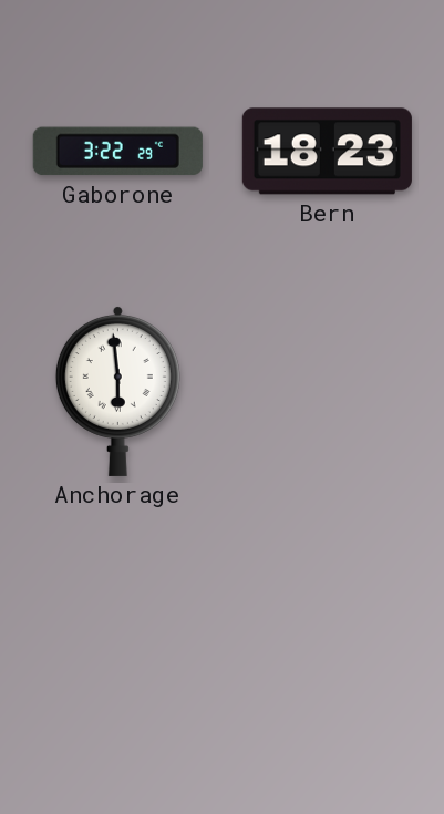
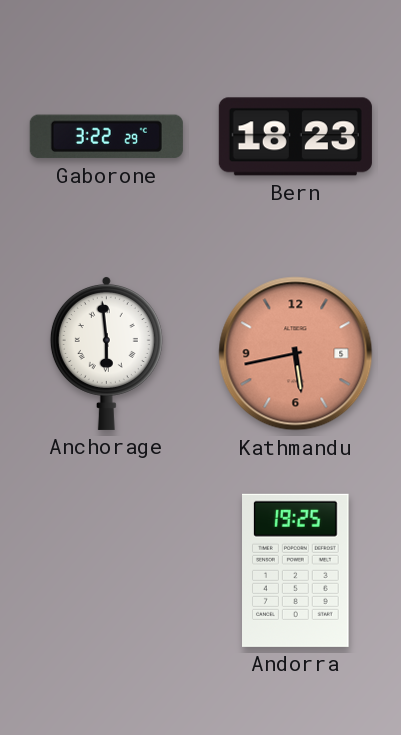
Kathmandu: none -> 5:43
Andorra: none -> 19:25
